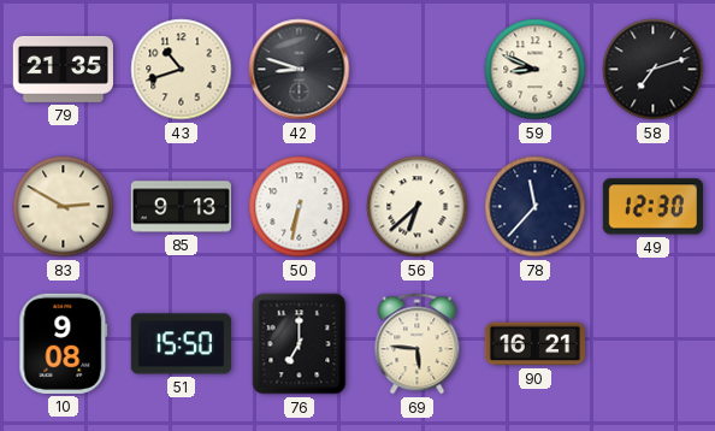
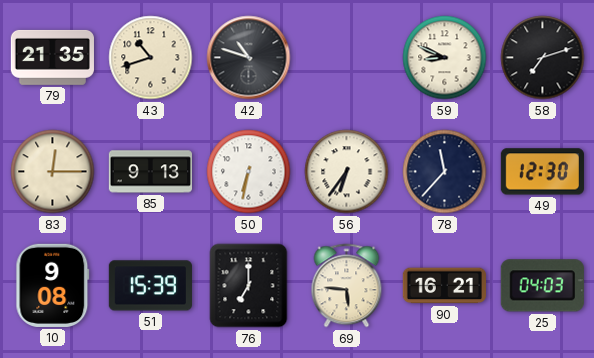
42: 8:48 -> 10:48
83: 2:50 -> 12:15
56: 6:38 -> 6:36
51: 15:50 -> 15:39
25: none -> 04:03
